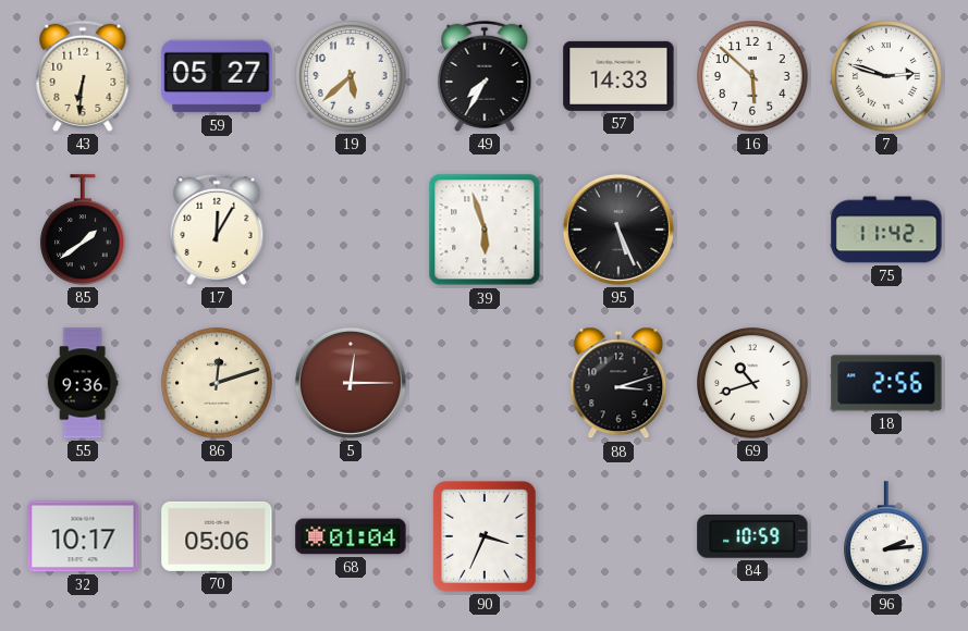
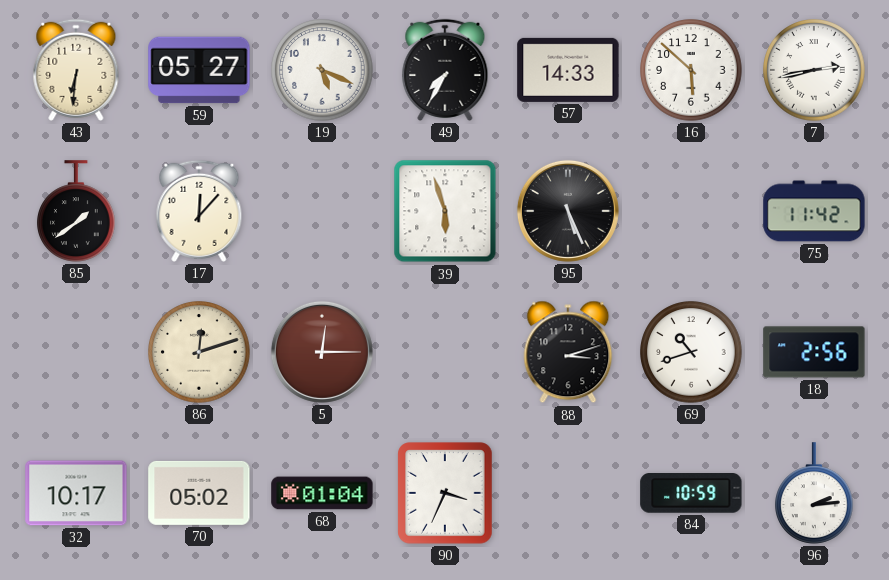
19: 5:38 -> 5:19
7: 2:48 -> 2:43
17: 12:05 -> 12:07
55: 9:36 -> none
70: 05:06 -> 05:02
